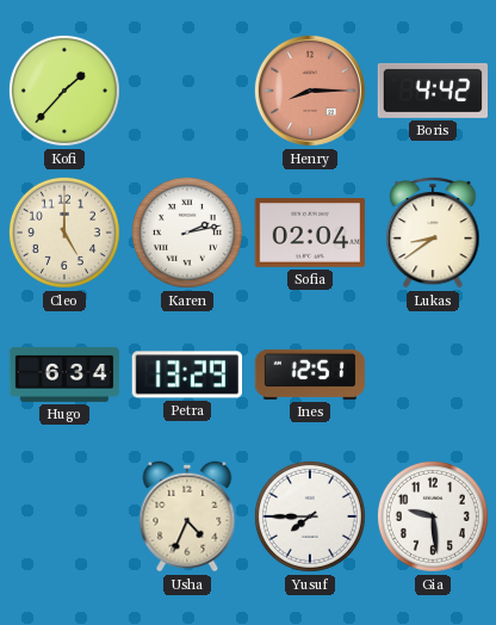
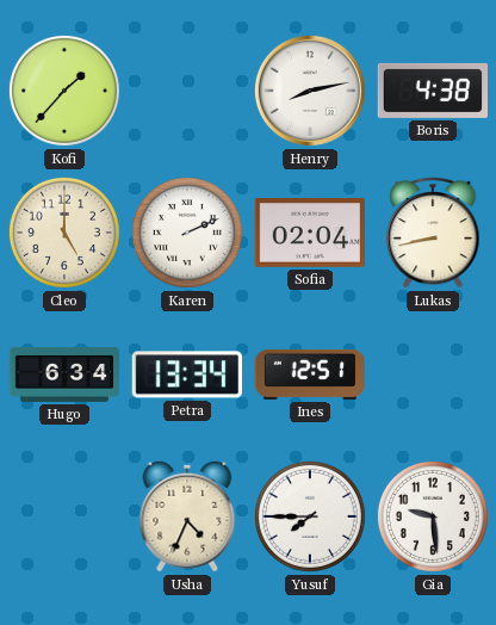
Henry: 8:15 -> 8:13
Henry dial: salmon -> white
Boris: 4:42 -> 4:38
Karen: 2:13 -> 2:11
Lukas: 8:39 -> 8:43
Petra: 13:29 -> 13:34
